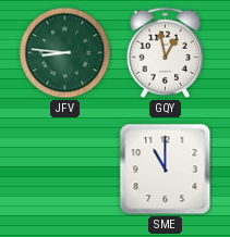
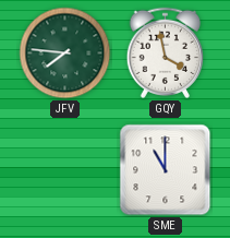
JFV: 8:46 -> 7:46
GQY: 12:58 -> 3:58
